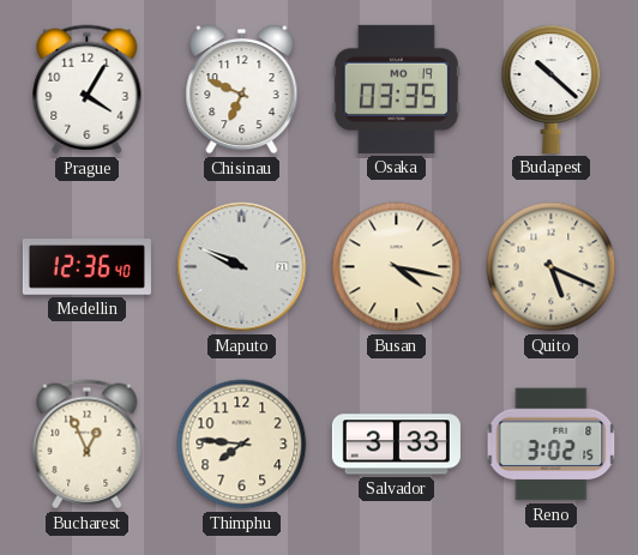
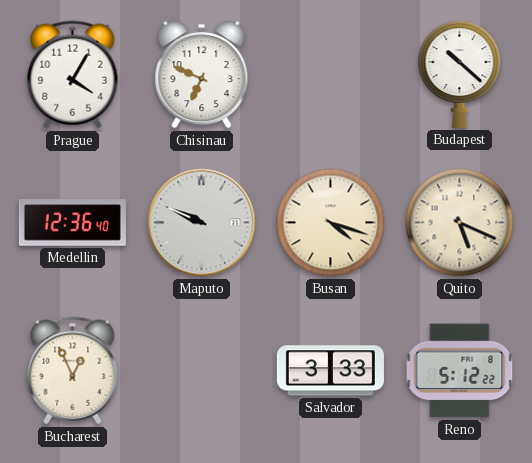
Osaka: 03:35 -> none
Busan: 4:17 -> 4:18
Thimphu: 7:46 -> none
Reno: 3:02 -> 5:12
